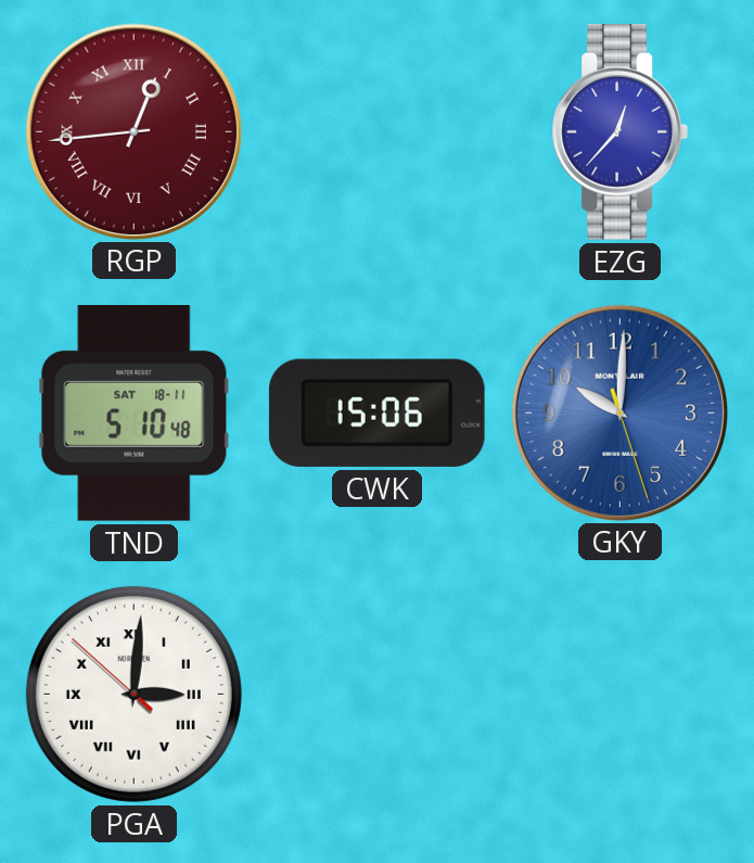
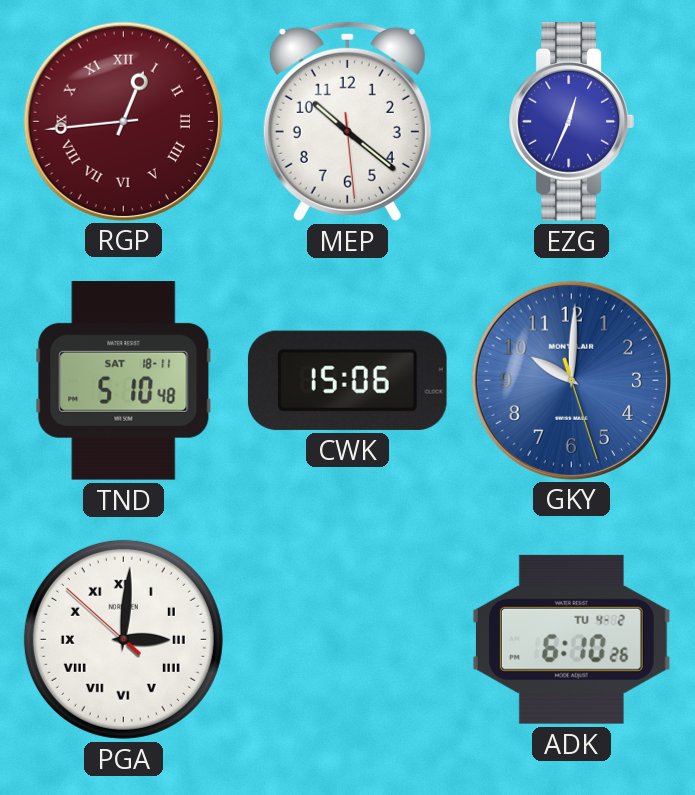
MEP: none -> 10:21
EZG: 12:37 -> 12:34
ADK: none -> 6:10
